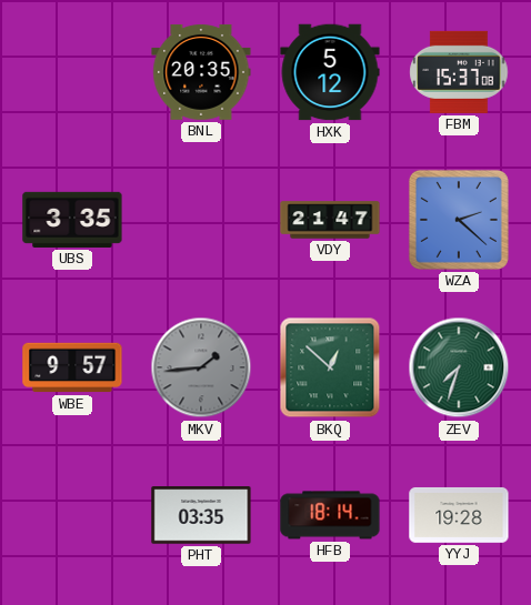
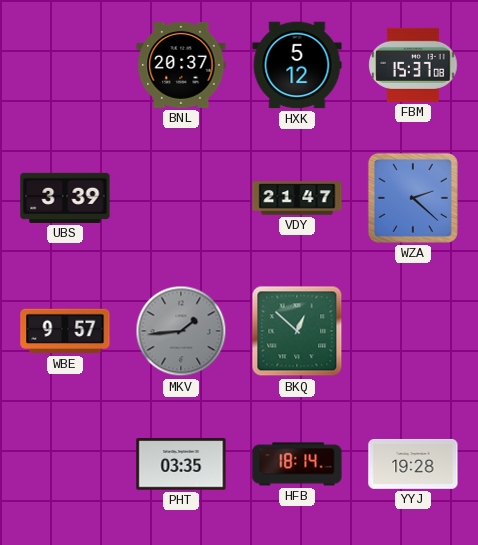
BNL: 20:35 -> 20:37
UBS: 3:35 -> 3:39
ZEV: 7:33 -> none
